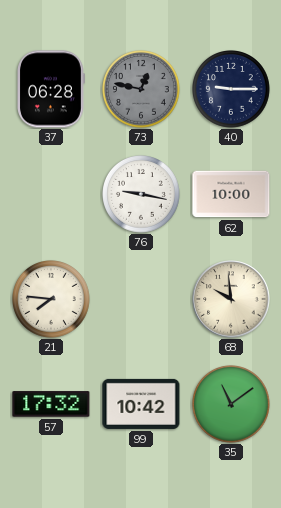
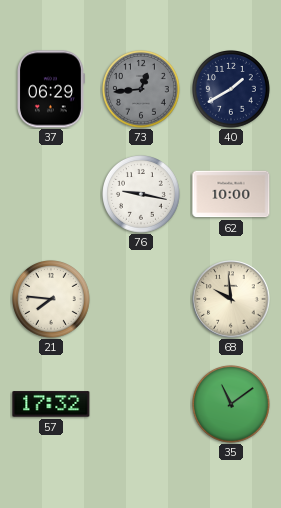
37: 06:28 -> 06:29
73: 12:47 -> 12:44
40: 9:15 -> 1:40
99: 10:42 -> none
